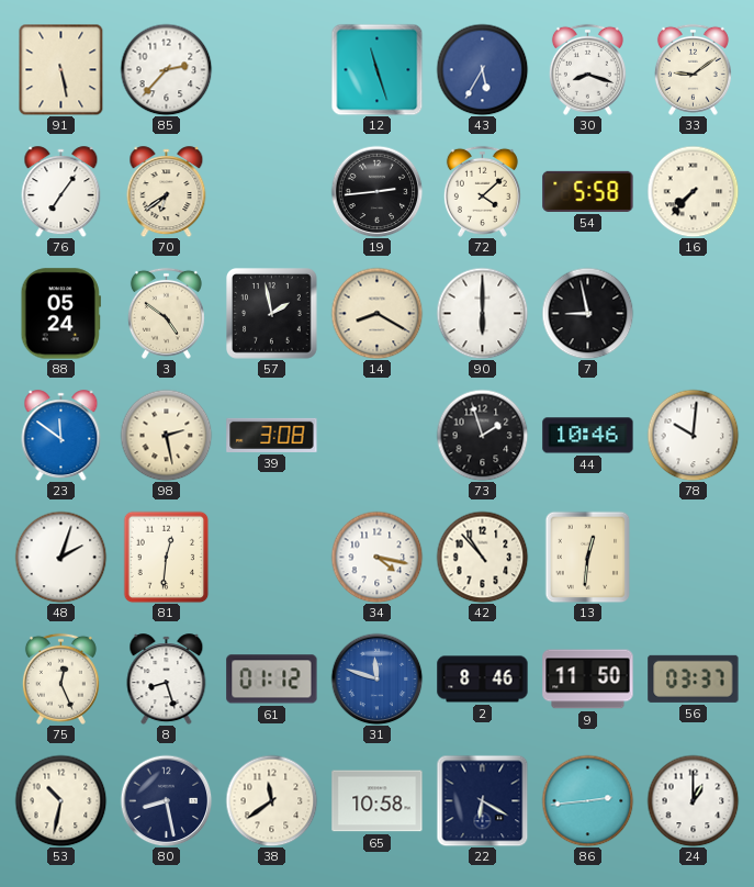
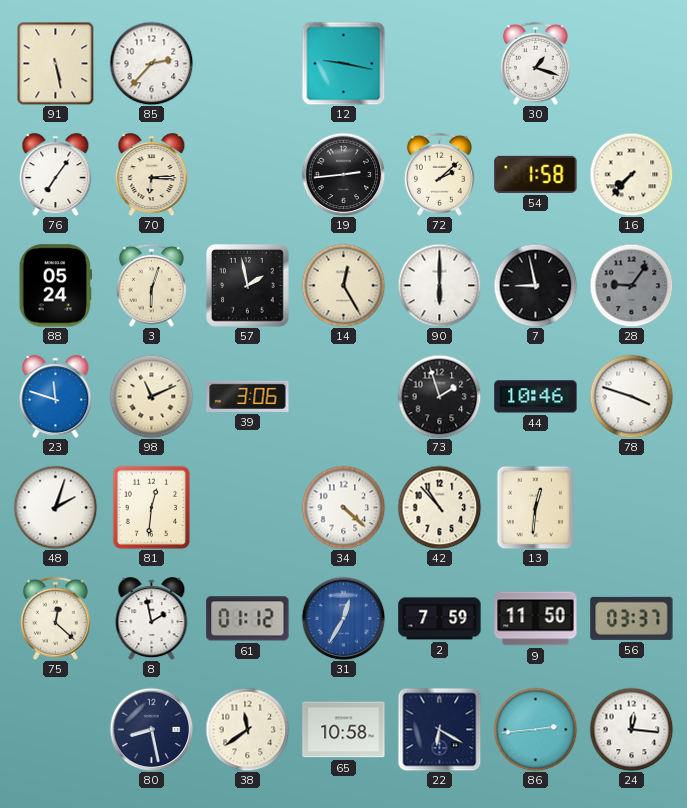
12: 11:27 -> 9:17
43: 5:35 -> none
30: 8:18 -> 1:18
33: 9:09 -> none
70: 6:39 -> 6:15
72: 4:08 -> 2:08
54: 5:58 -> 1:58
3: 4:51 -> 6:03
14: 8:20 -> 12:25
28: none -> 9:06
23: 11:51 -> 11:48
98: 2:28 -> 11:11
39: 3:08 -> 3:06
78: 10:01 -> 3:48
34: 4:17 -> 4:22
75: 12:26 -> 12:22
8: 8:27 -> 1:58
31: 11:48 -> 12:35
2: 8:46 -> 7:59
53: 10:32 -> none
24: 1:00 -> 12:16
